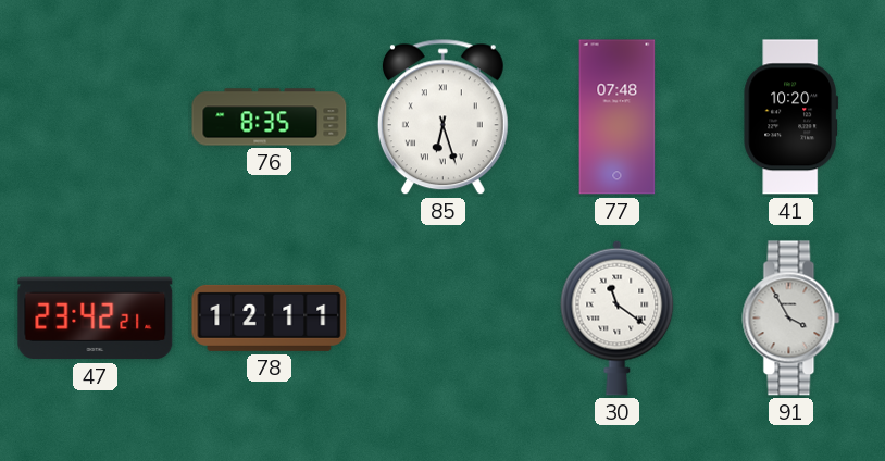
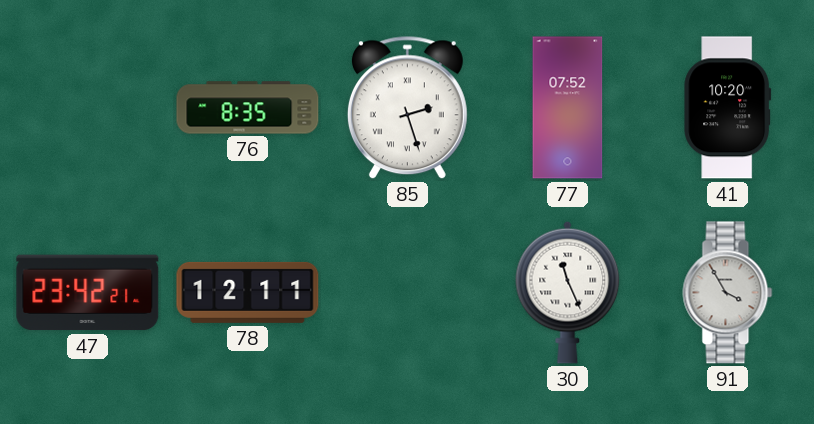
85: 6:27 -> 2:27
77: 07:48 -> 07:52
30: 11:21 -> 11:26
